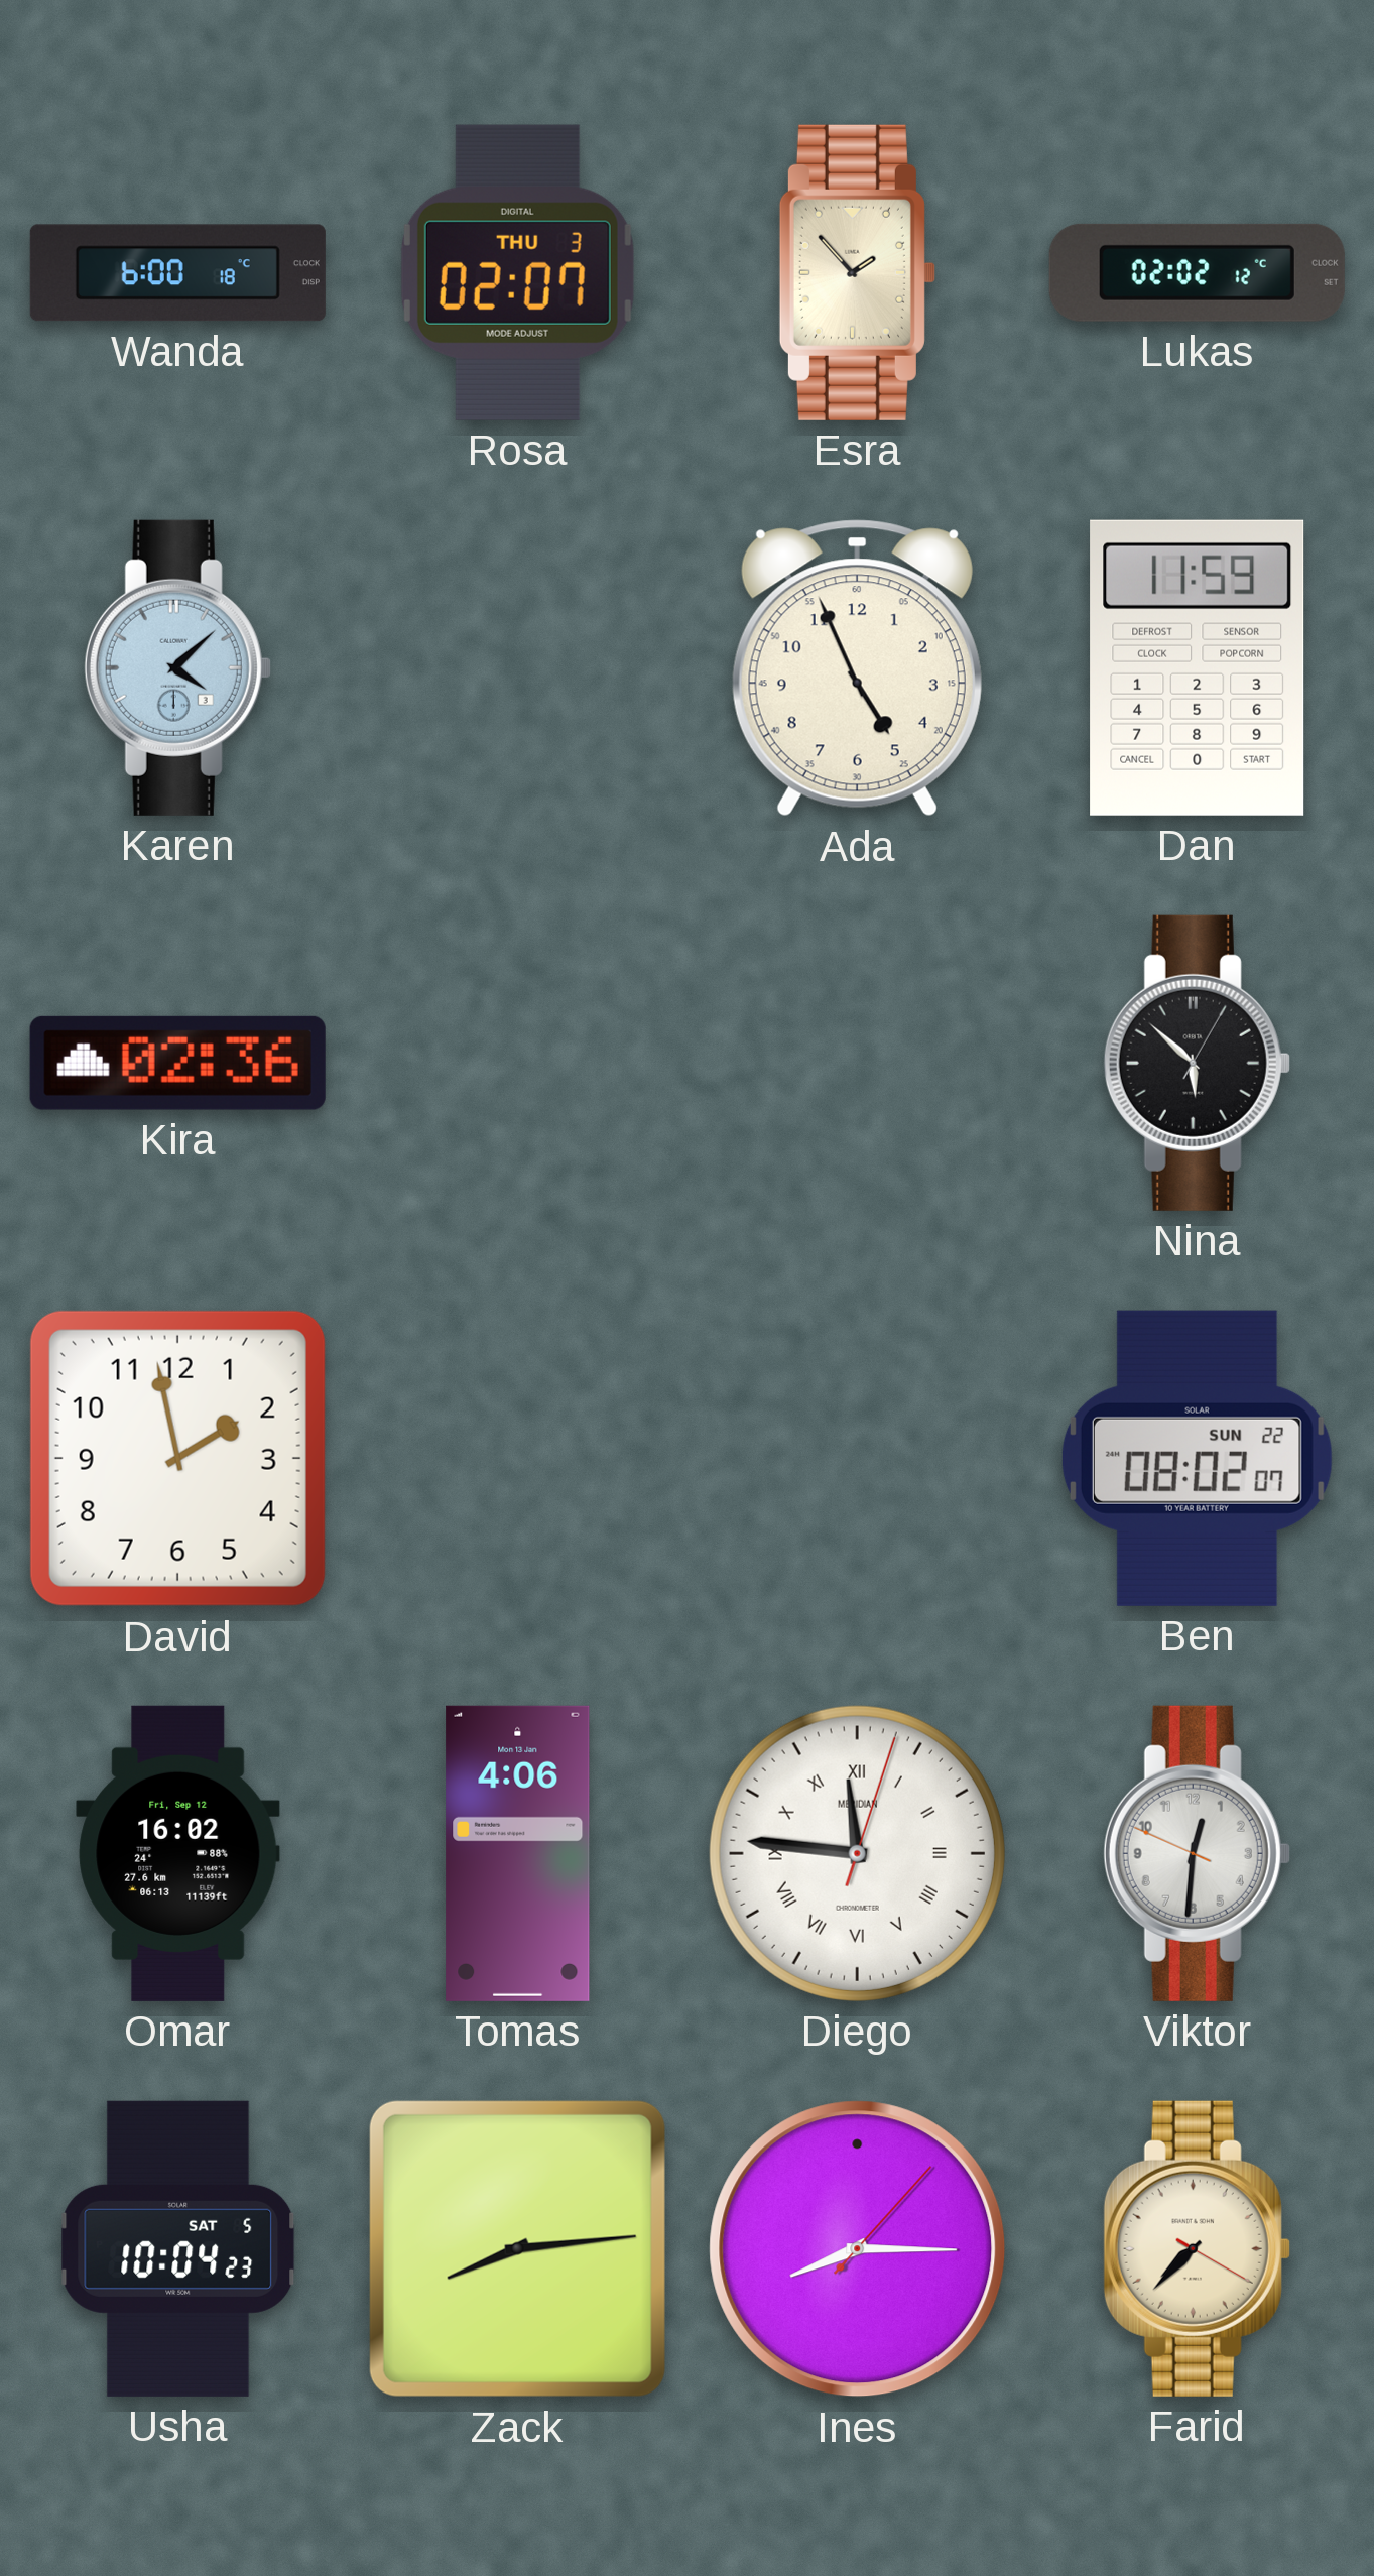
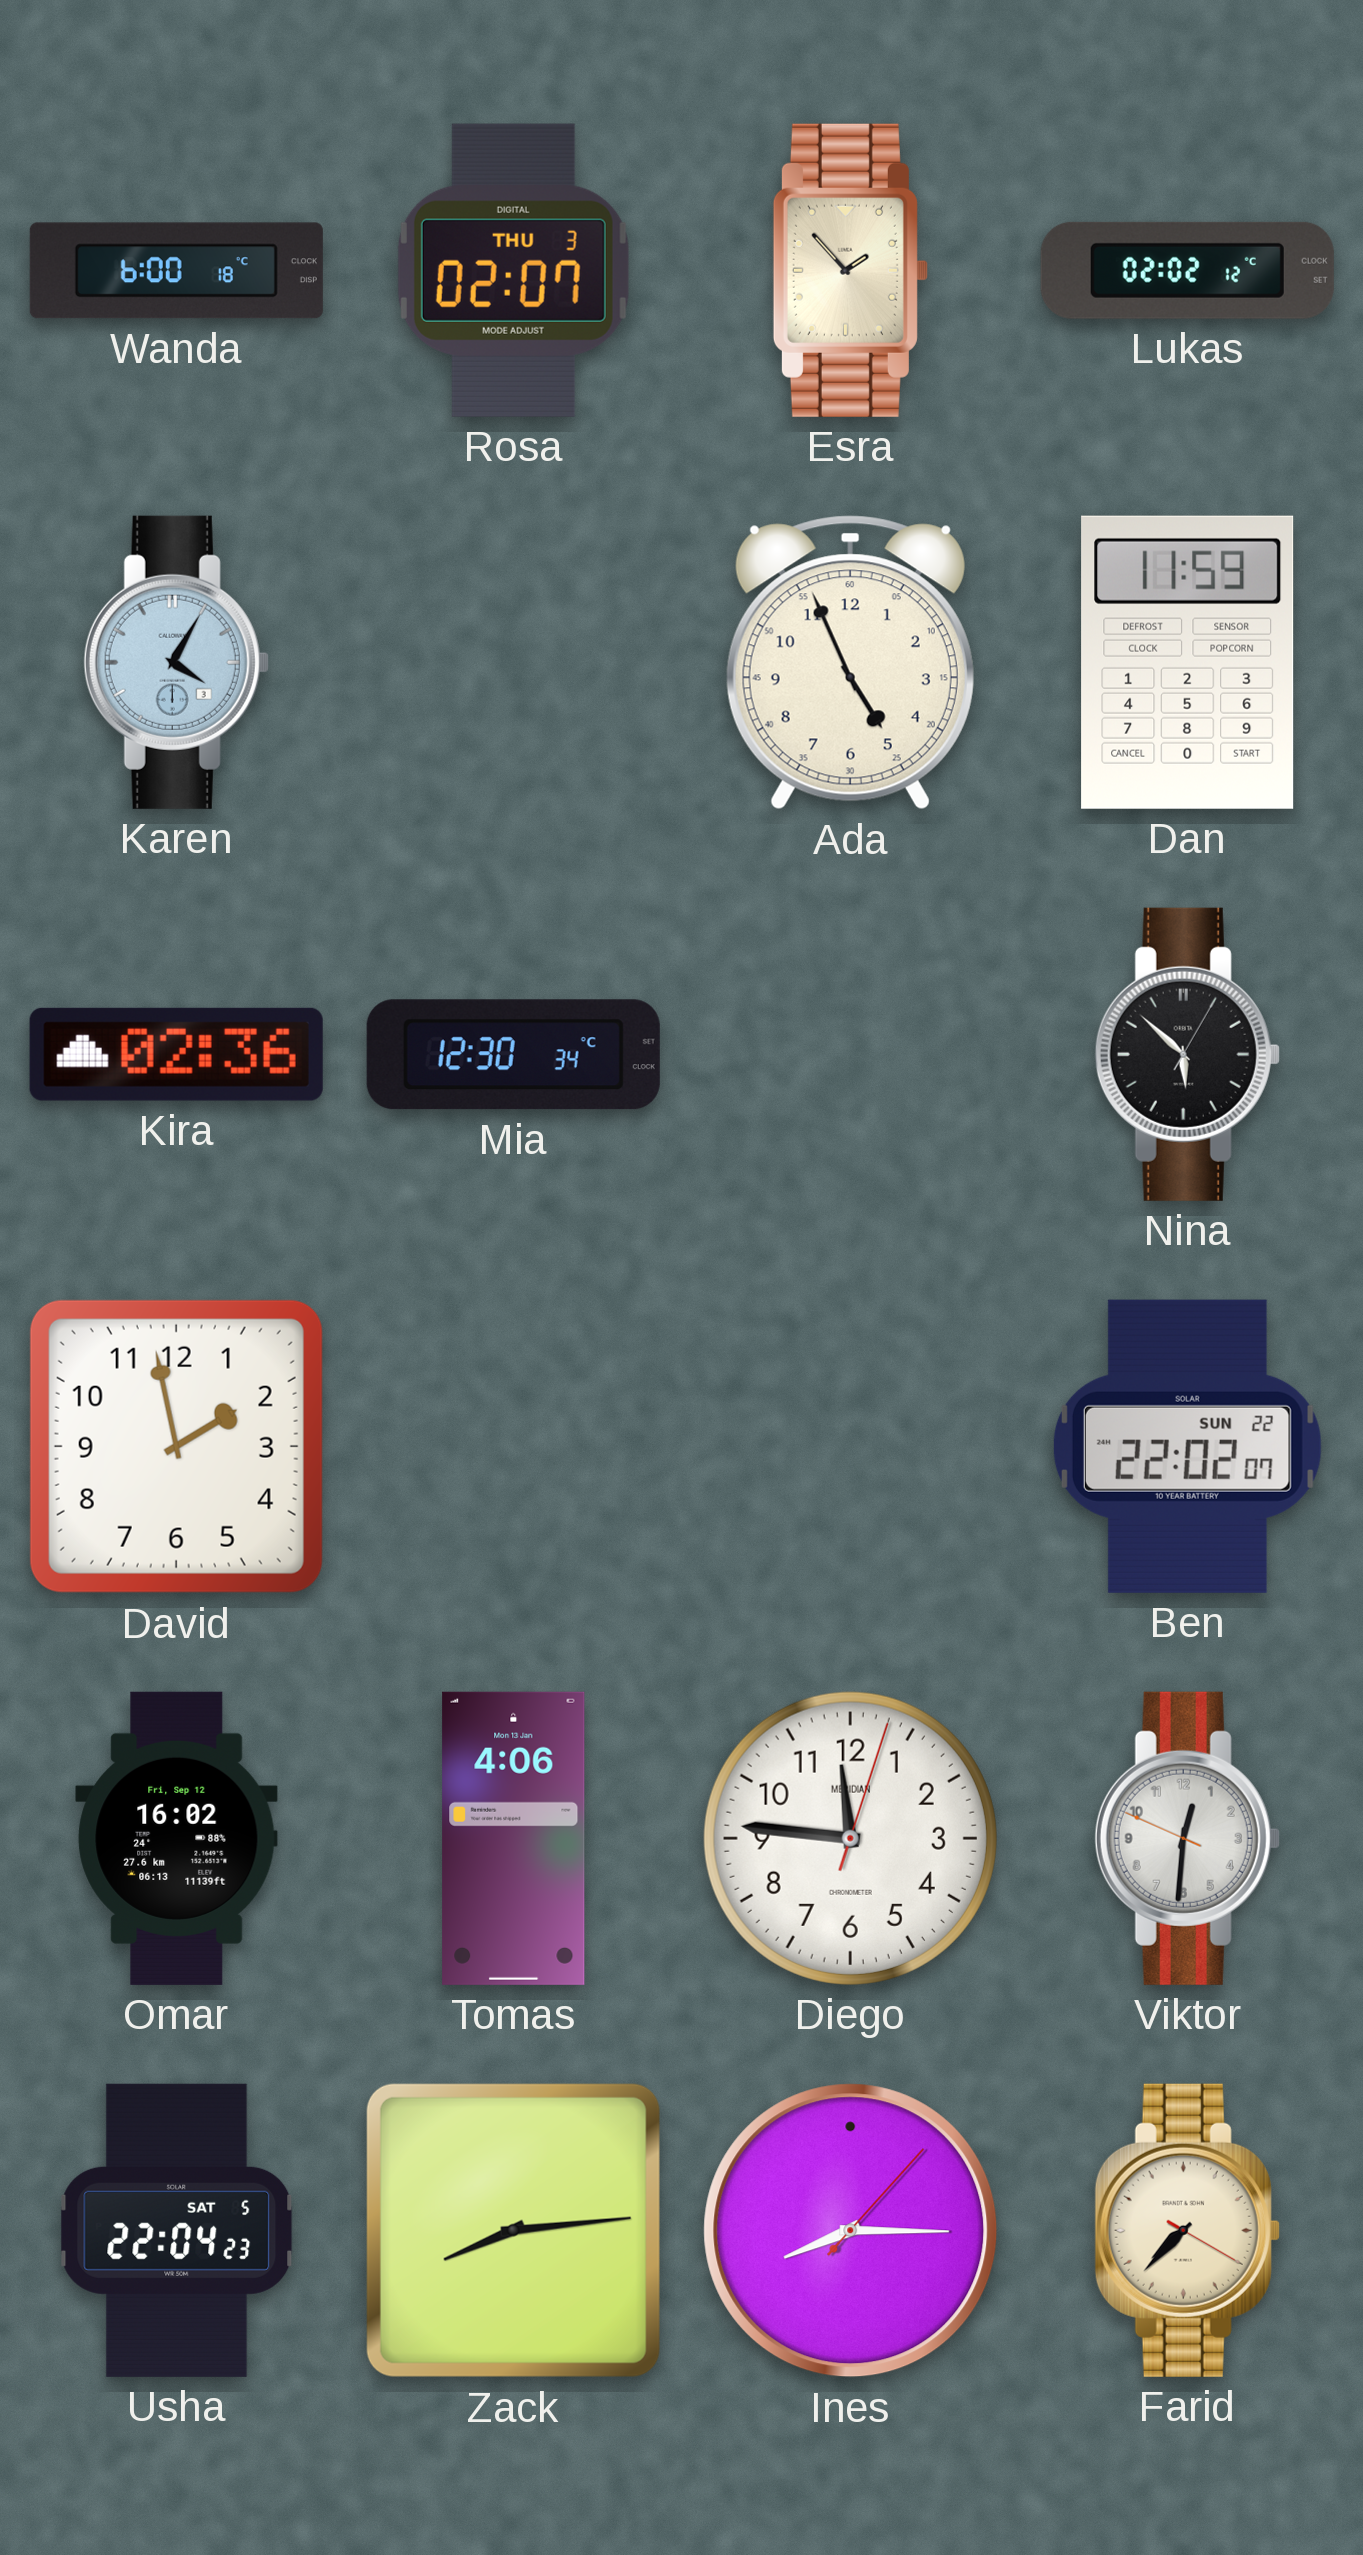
Karen: 4:08 -> 4:05
Mia: none -> 12:30
Ben: 08:02 -> 22:02
Diego numerals: Roman -> Arabic
Usha: 10:04 -> 22:04
